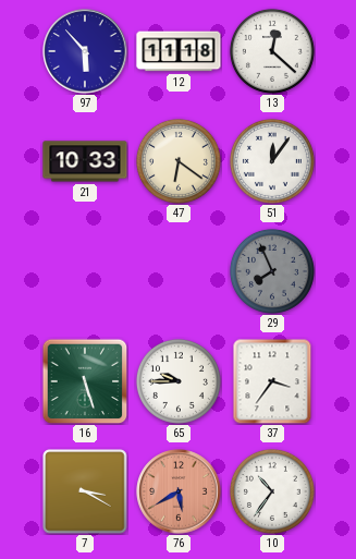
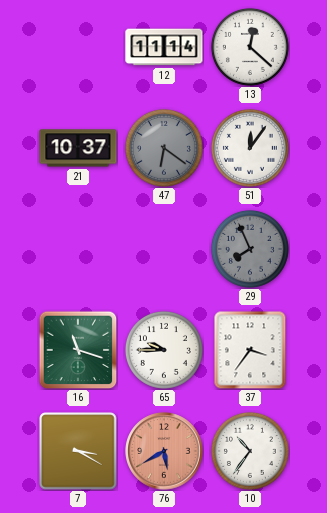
97: 5:53 -> none
12: 11:18 -> 11:14
21: 10:33 -> 10:37
47 dial: cream -> grey
16: 5:27 -> 11:18
